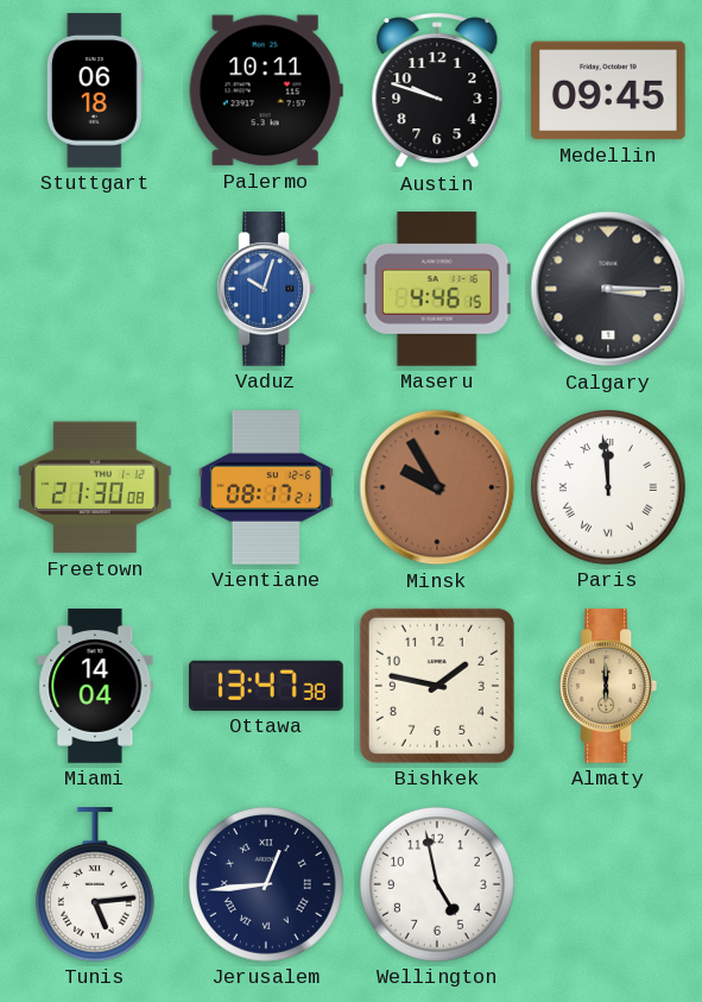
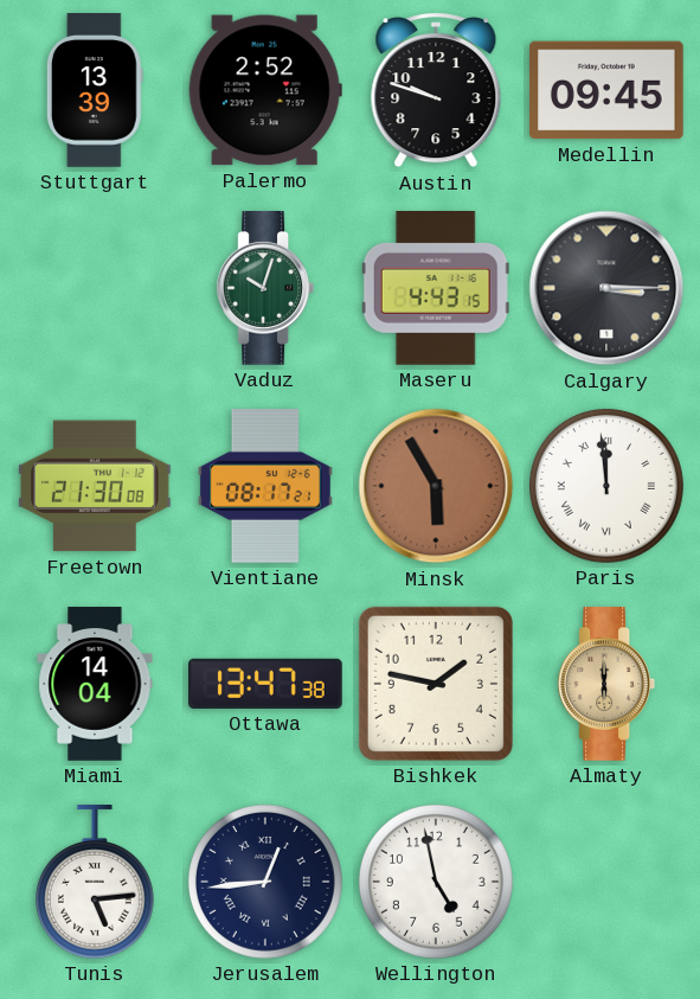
Stuttgart: 06:18 -> 13:39
Palermo: 10:11 -> 2:52
Vaduz dial: blue -> green
Maseru: 4:46 -> 4:43
Minsk: 9:55 -> 5:55
